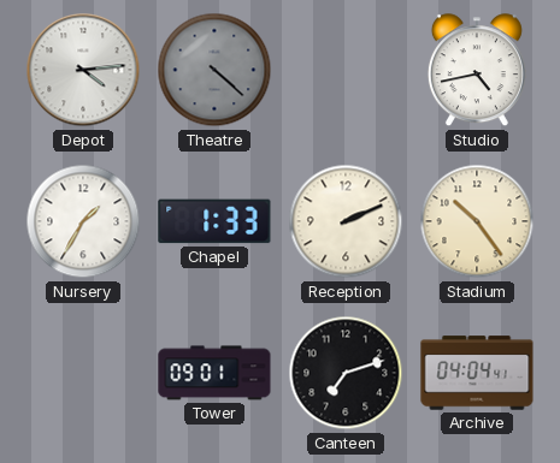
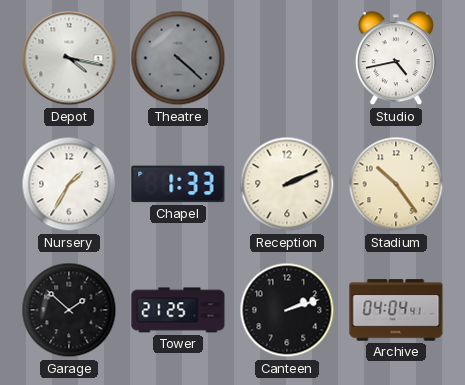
Depot: 4:14 -> 4:17
Garage: none -> 1:52
Tower: 09:01 -> 21:25
Canteen: 7:12 -> 2:12
